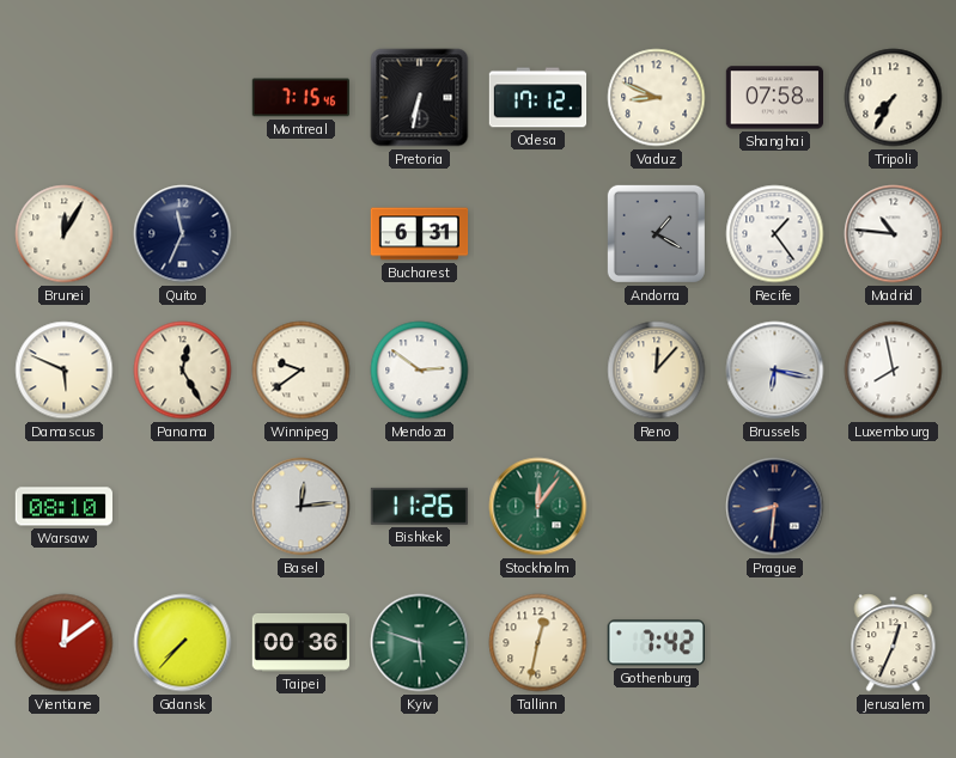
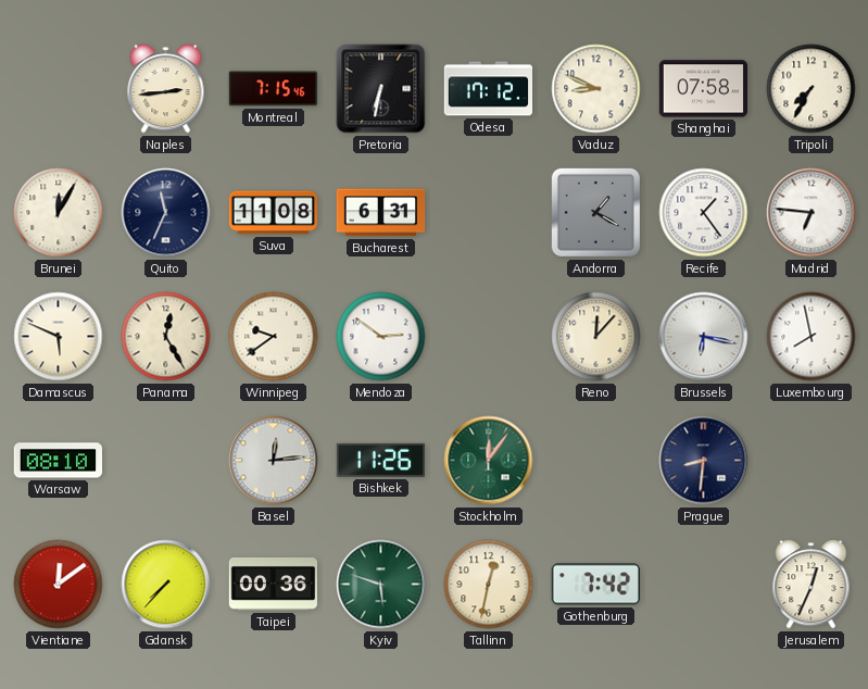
Naples: none -> 2:44
Suva: none -> 11:08
Madrid: 10:46 -> 6:46
